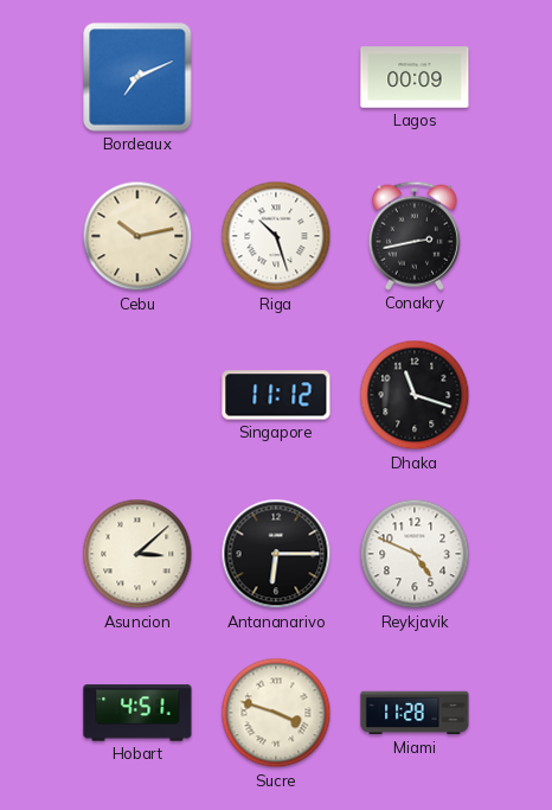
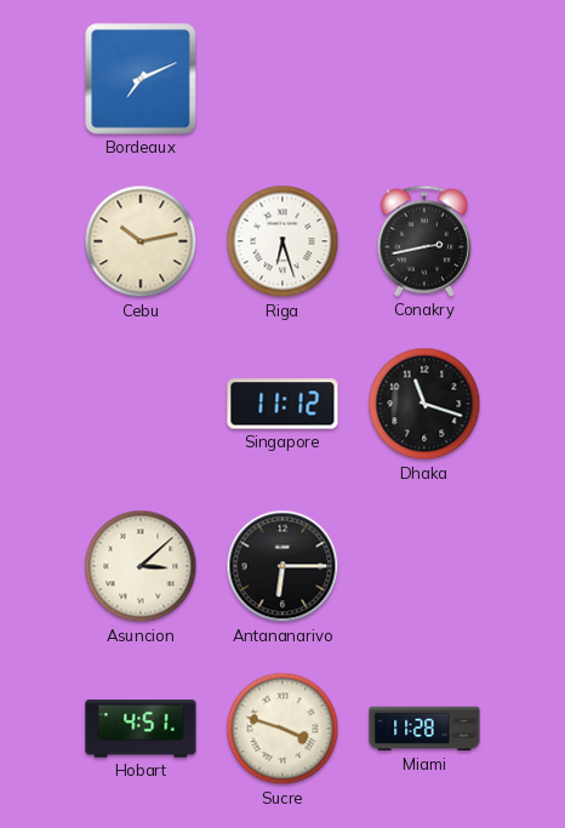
Lagos: 00:09 -> none
Riga: 10:27 -> 6:27
Reykjavik: 4:49 -> none
